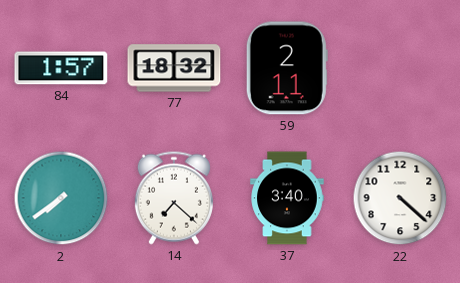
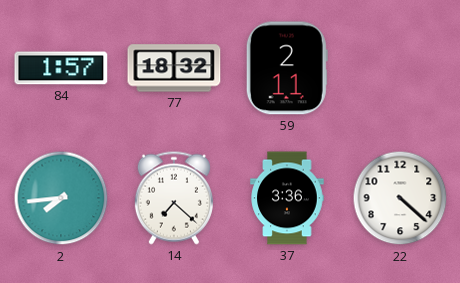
2: 7:39 -> 7:44
37: 3:40 -> 3:36
